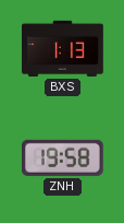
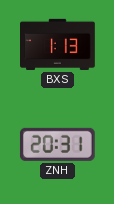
ZNH: 19:58 -> 20:31
